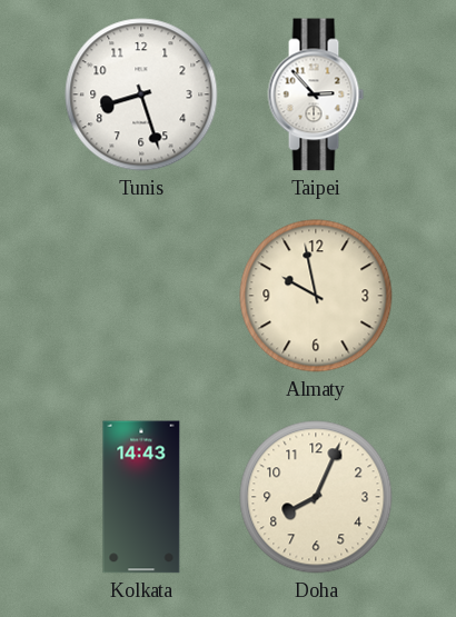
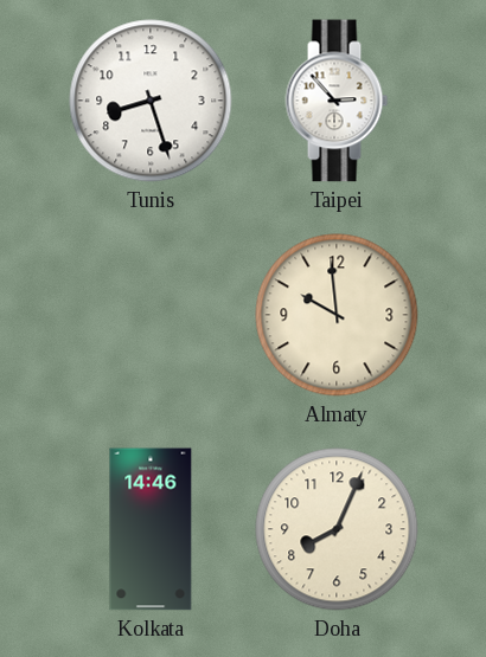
Almaty: 9:58 -> 9:59
Kolkata: 14:43 -> 14:46
